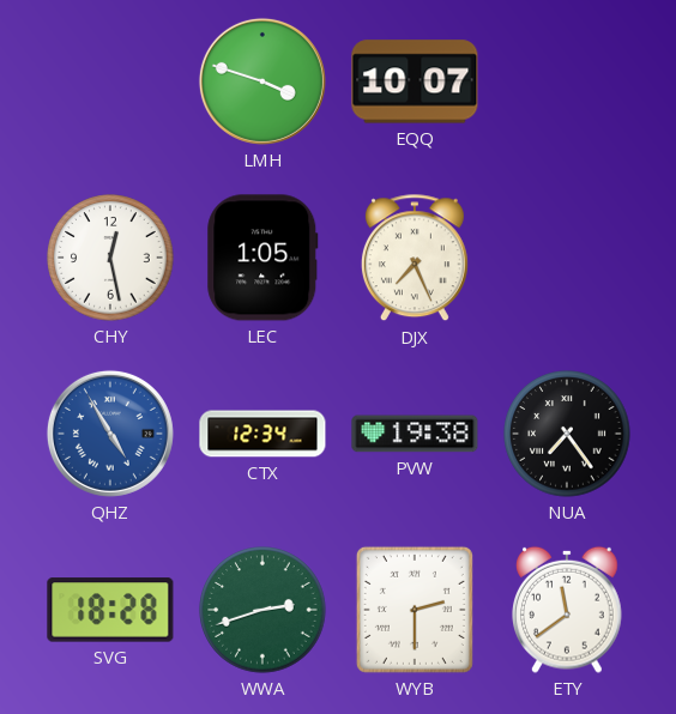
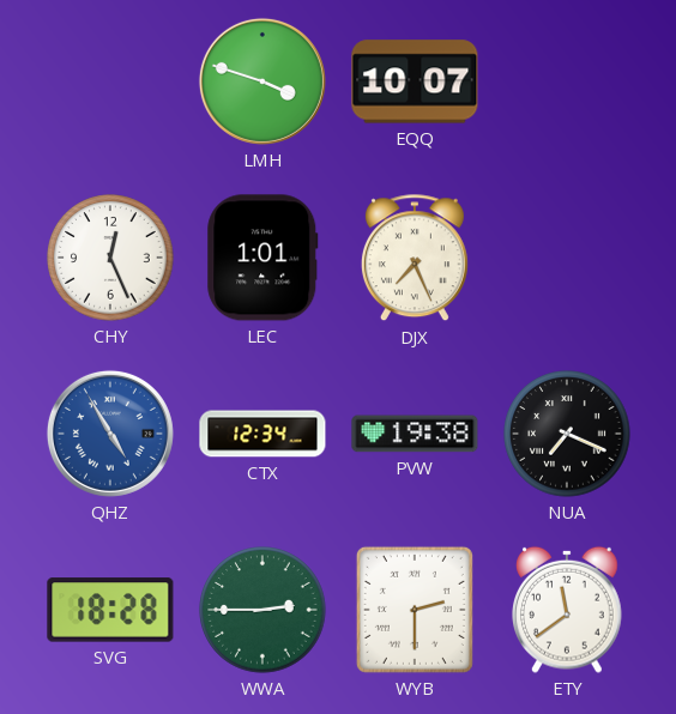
CHY: 12:28 -> 12:26
LEC: 1:05 -> 1:01
NUA: 7:24 -> 7:19
WWA: 2:42 -> 2:45
